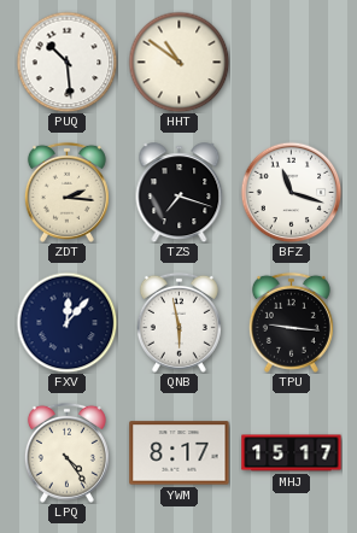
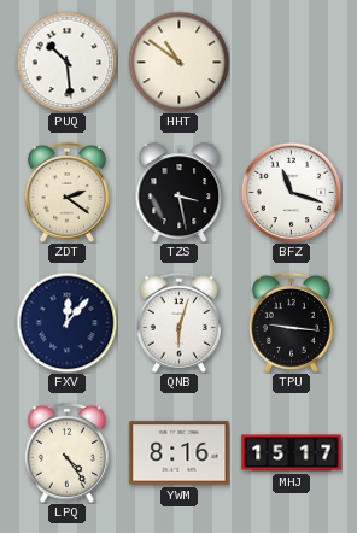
ZDT: 2:16 -> 2:21
TZS: 7:18 -> 3:28
QNB: 5:58 -> 6:03
YWM: 8:17 -> 8:16
